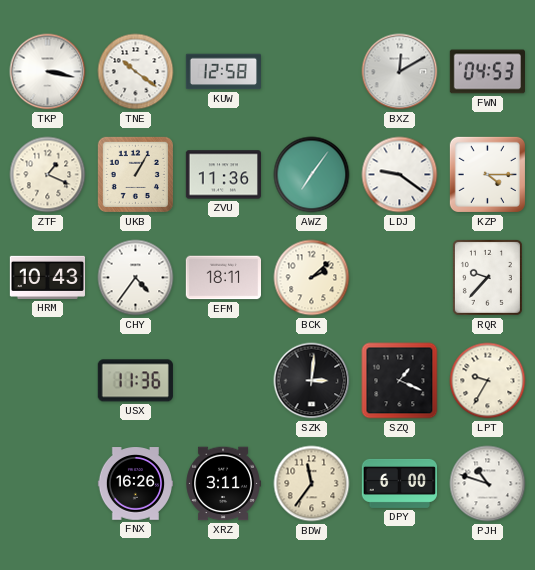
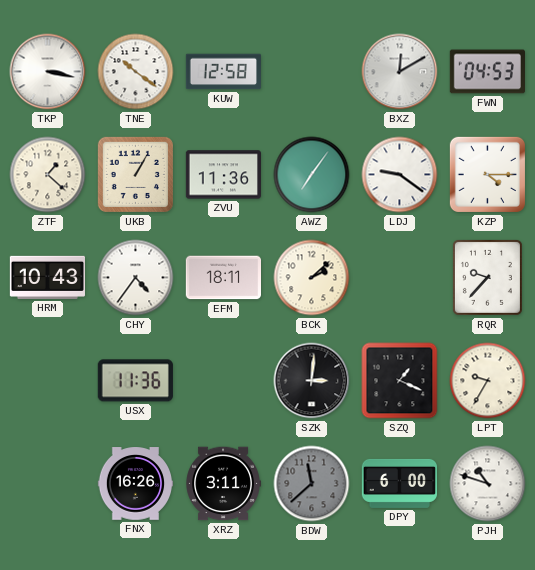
ZTF: 1:19 -> 1:22
BDW: 11:36 -> 11:38
BDW dial: cream -> grey
